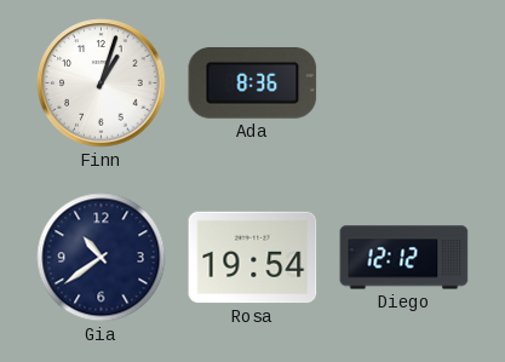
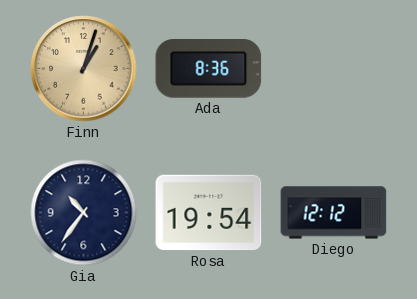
Finn dial: white -> champagne
Gia: 10:39 -> 10:36
